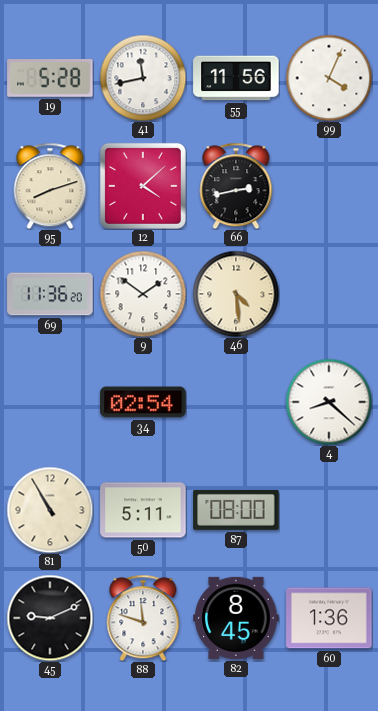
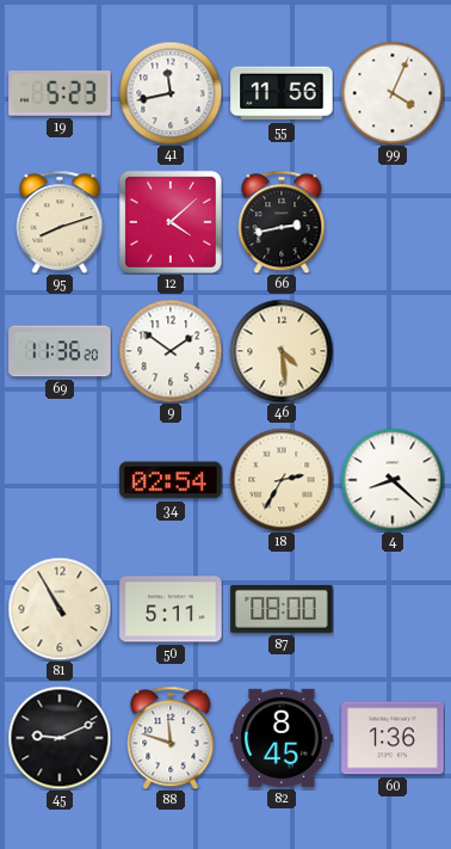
19: 5:28 -> 5:23
18: none -> 2:35
